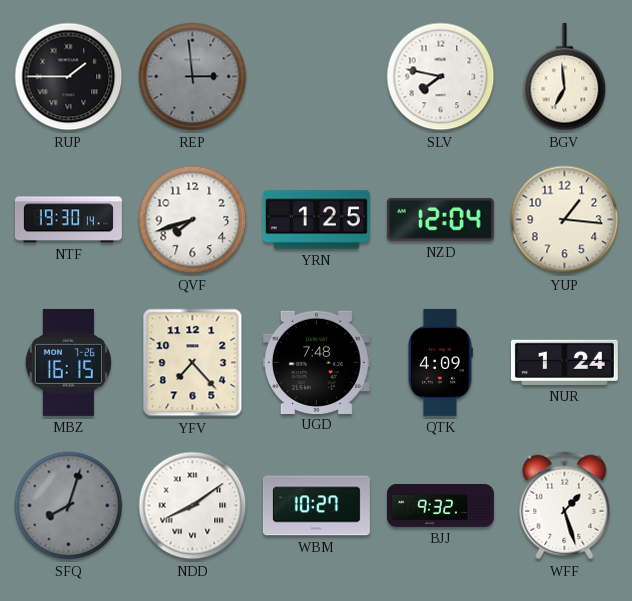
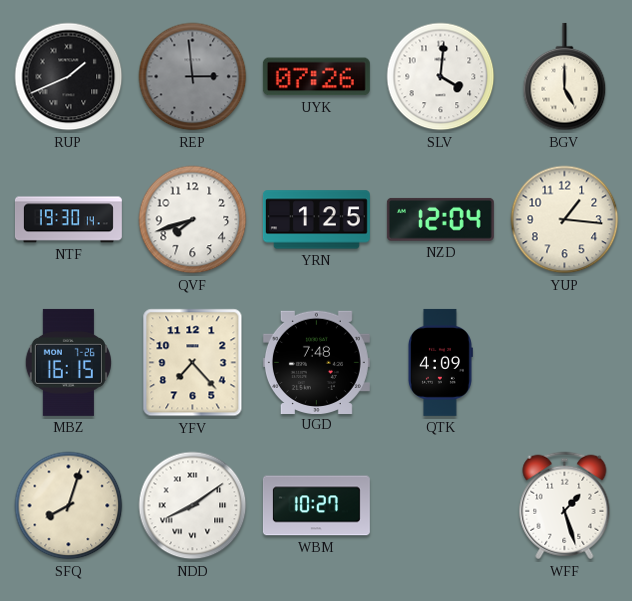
RUP: 1:45 -> 1:41
UYK: none -> 07:26
SLV: 7:47 -> 4:01
BGV: 6:59 -> 5:00
NUR: 1:24 -> none
SFQ dial: grey -> cream
BJJ: 9:32 -> none
